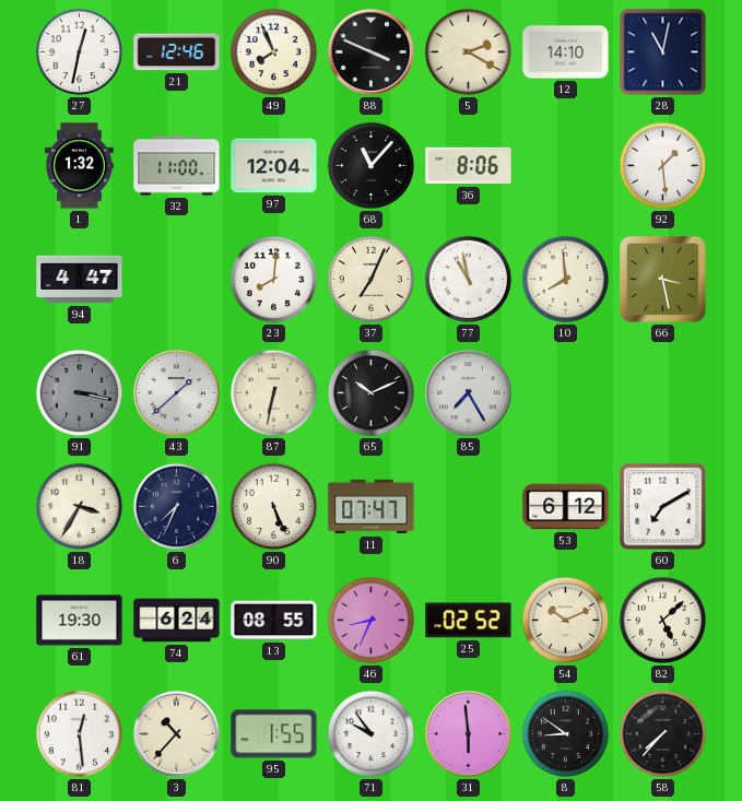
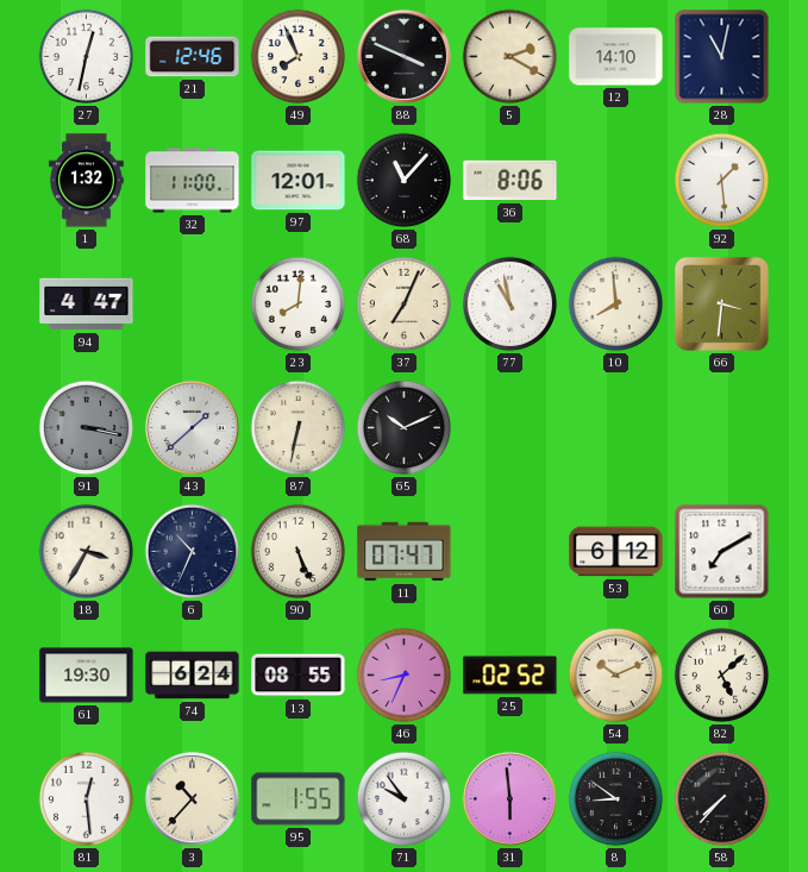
97: 12:04 -> 12:01
66: 3:28 -> 3:31
85: 7:25 -> none
6: 7:34 -> 10:34
